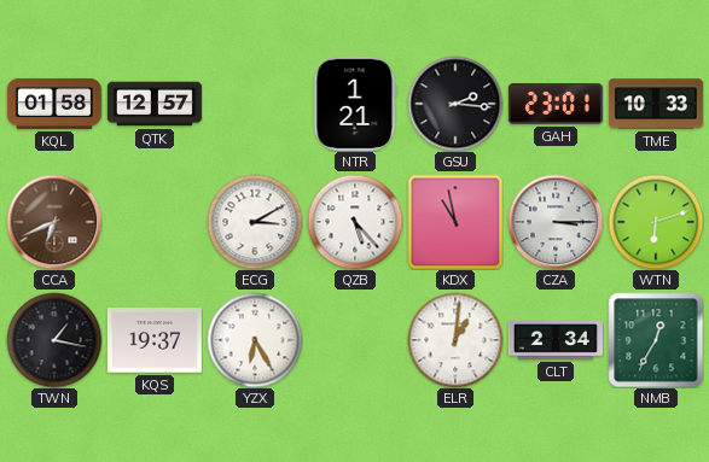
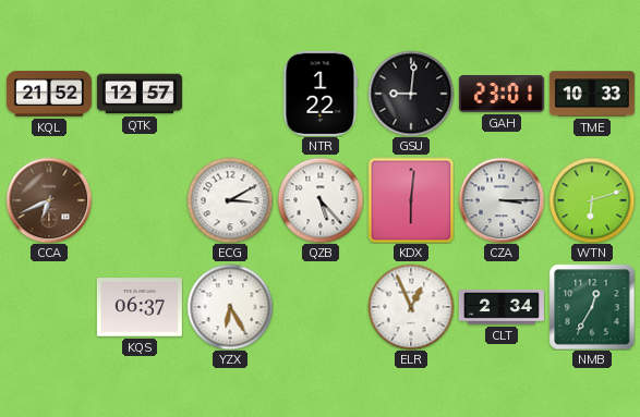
KQL: 01:58 -> 21:52
NTR: 1:21 -> 1:22
GSU: 2:16 -> 9:01
KDX: 10:58 -> 6:01
TWN: 1:17 -> none
KQS: 19:37 -> 06:37
ELR: 1:01 -> 12:56
